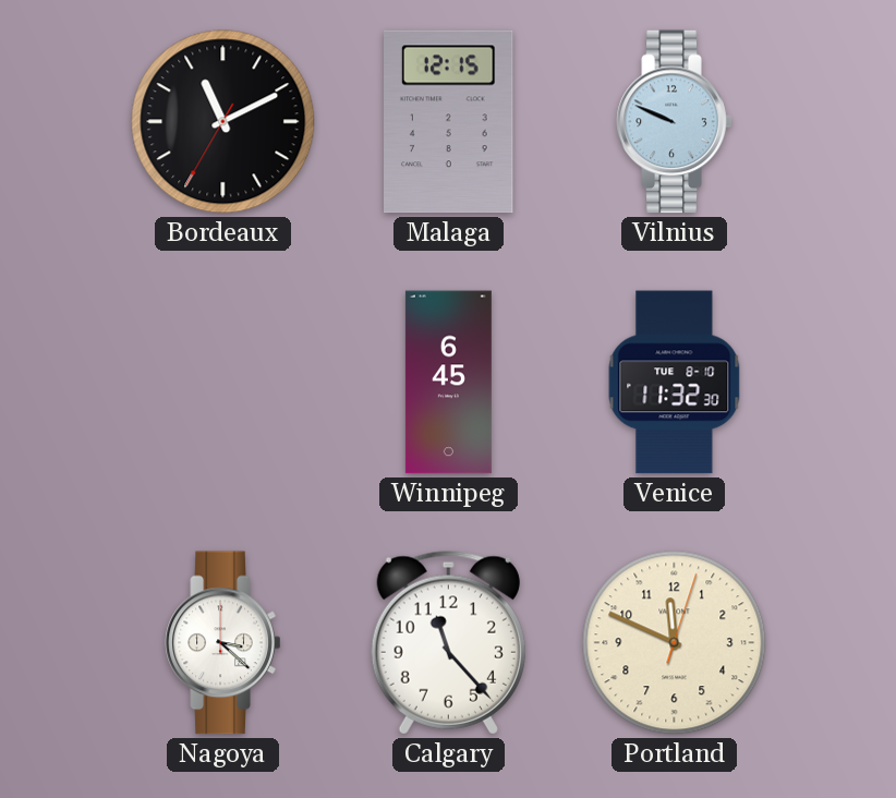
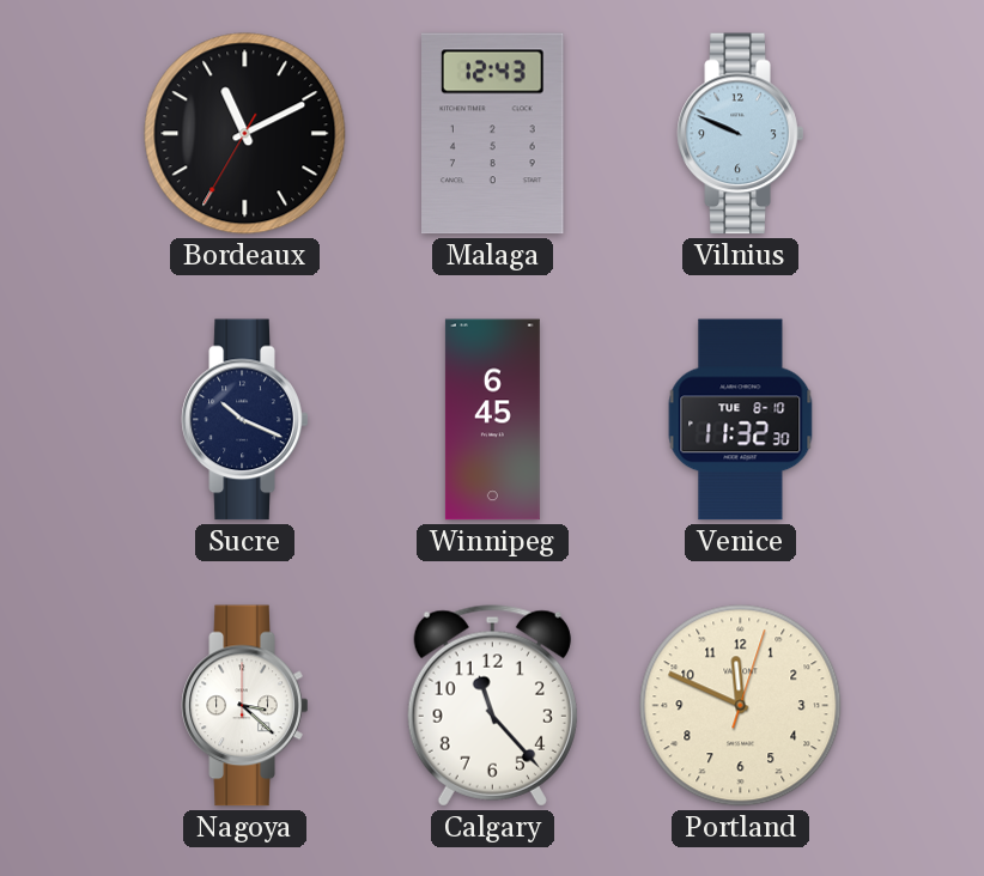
Malaga: 12:15 -> 12:43
Sucre: none -> 10:19
